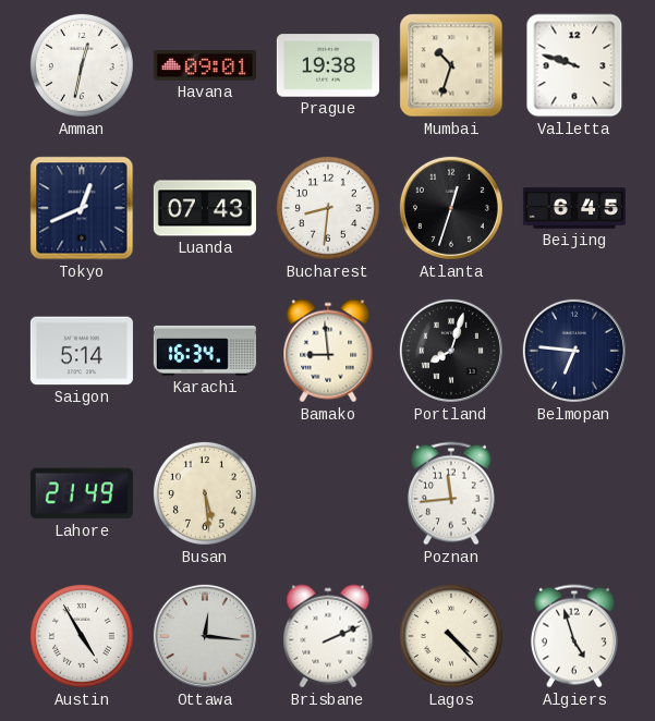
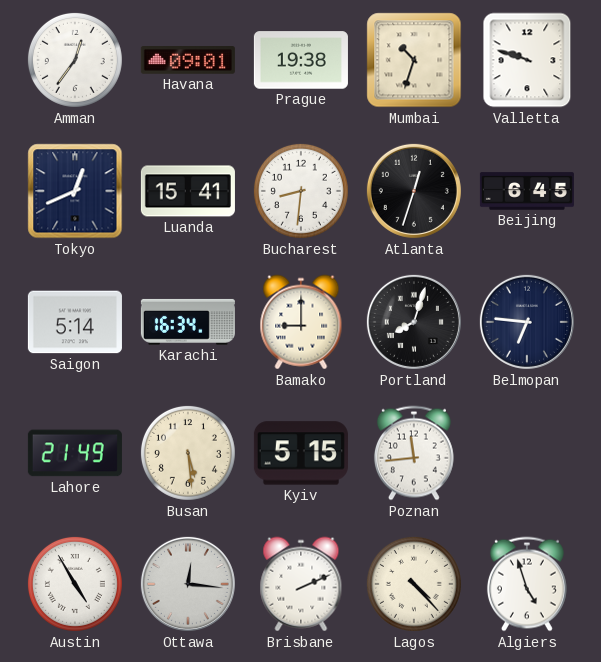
Amman: 12:32 -> 12:36
Luanda: 07:43 -> 15:41
Bamako: 8:59 -> 9:00
Kyiv: none -> 5:15
